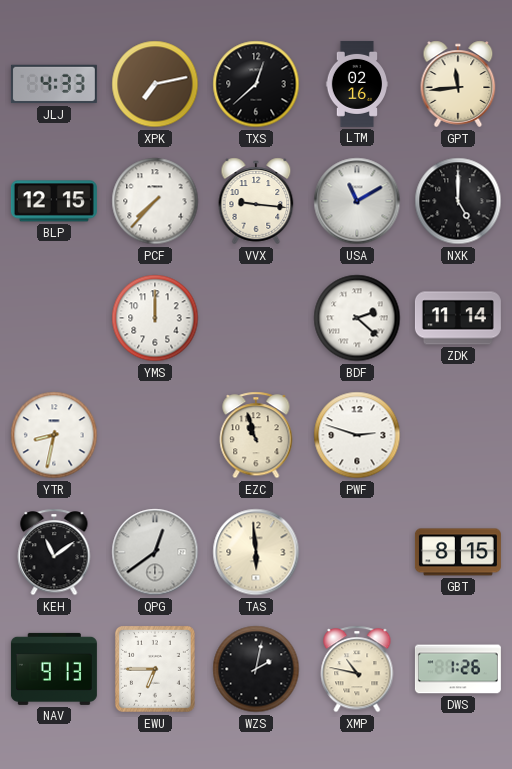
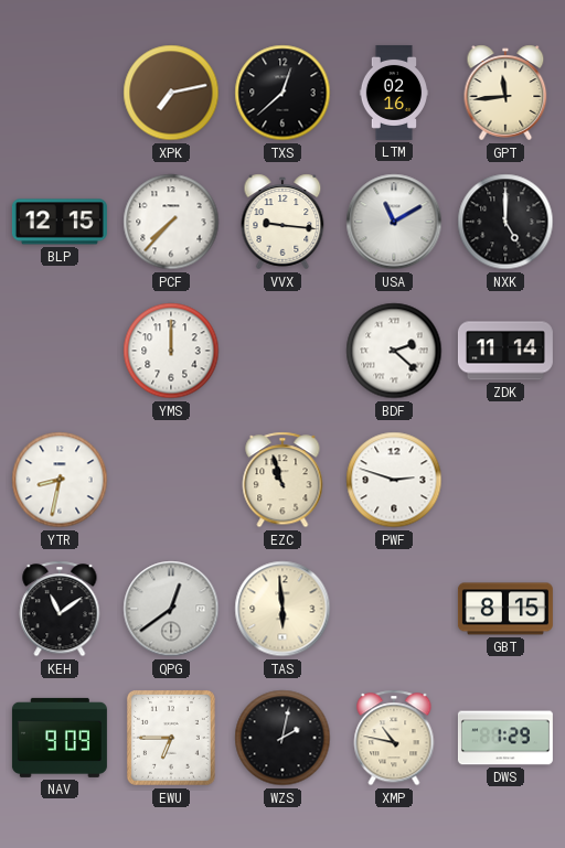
JLJ: 4:33 -> none
NAV: 9:13 -> 9:09
DWS: 1:26 -> 1:29
